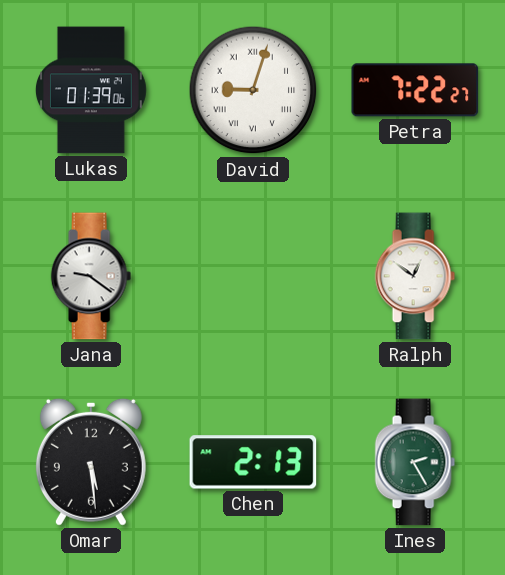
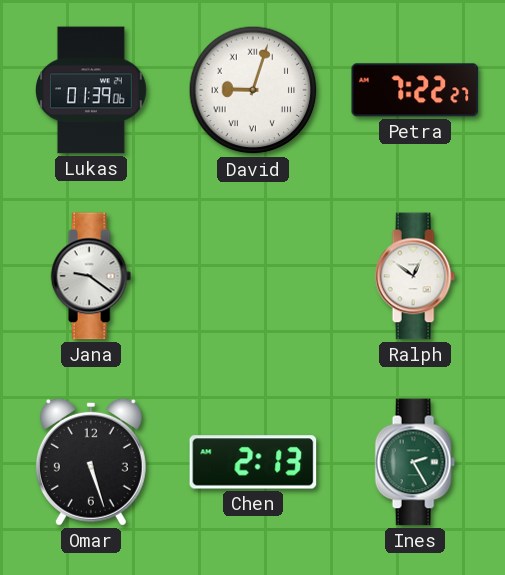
Omar: 5:29 -> 5:27
